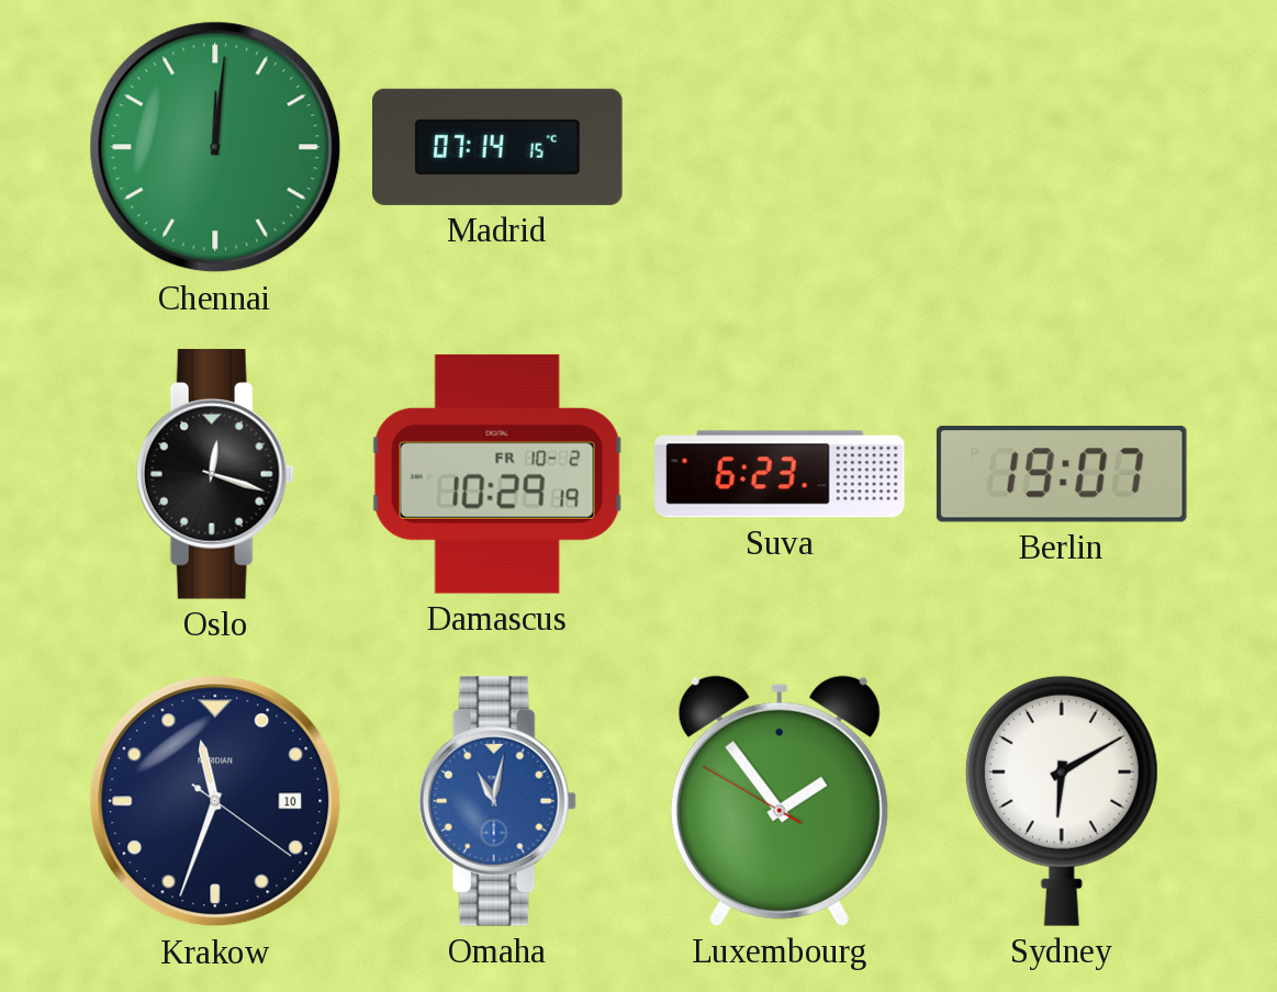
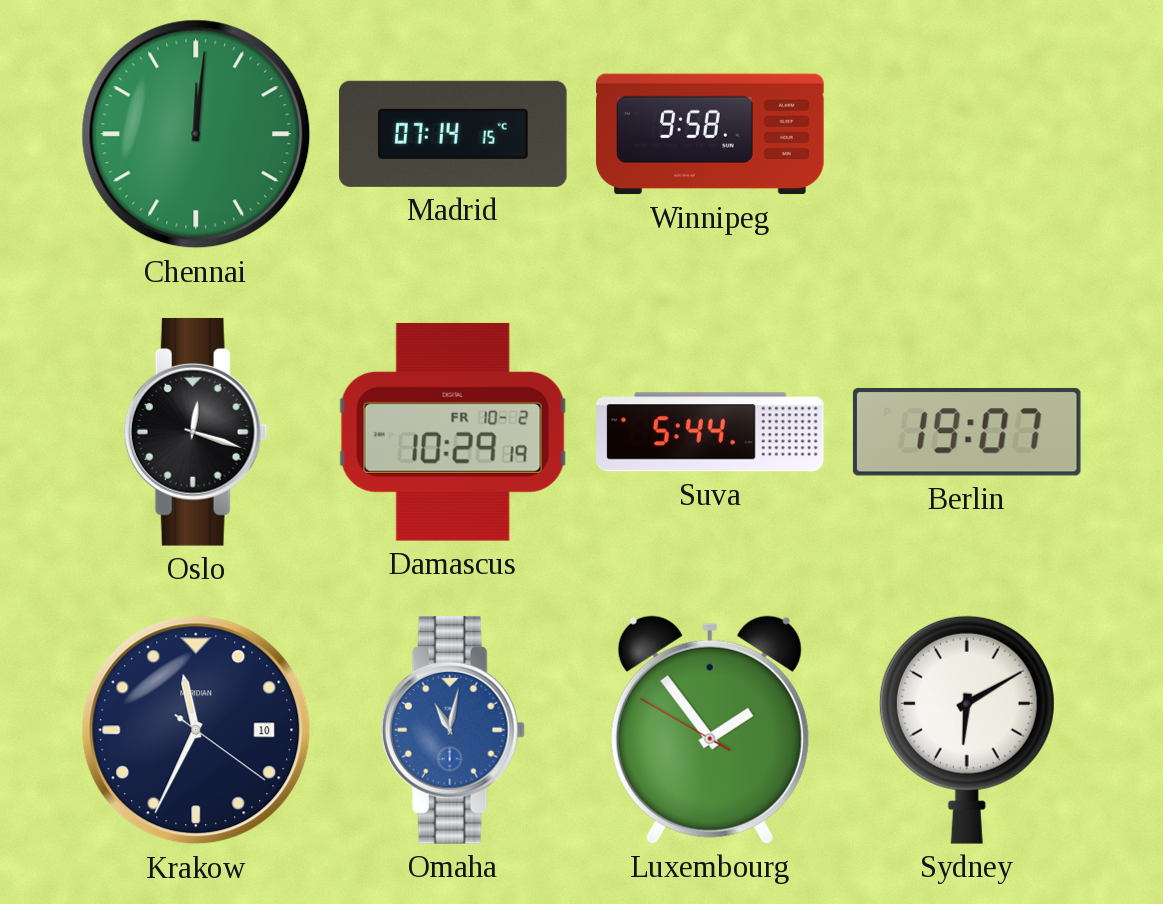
Winnipeg: none -> 9:58
Suva: 6:23 -> 5:44
Krakow: 11:33 -> 11:34
